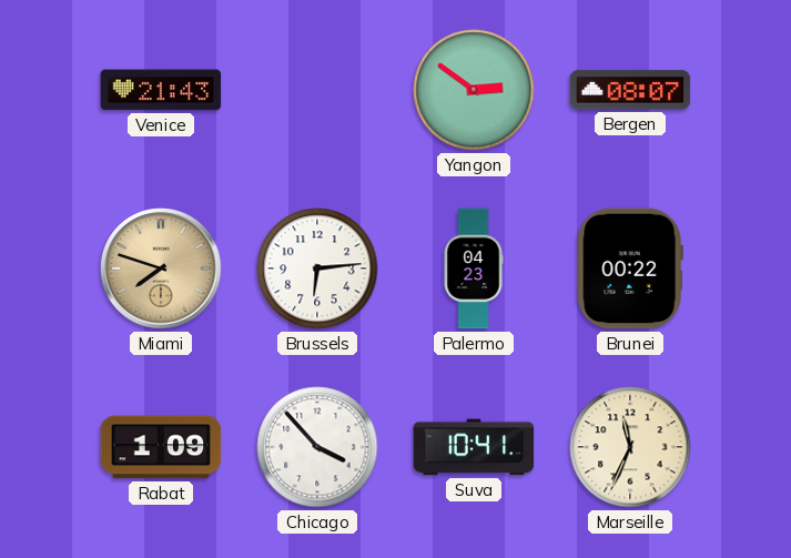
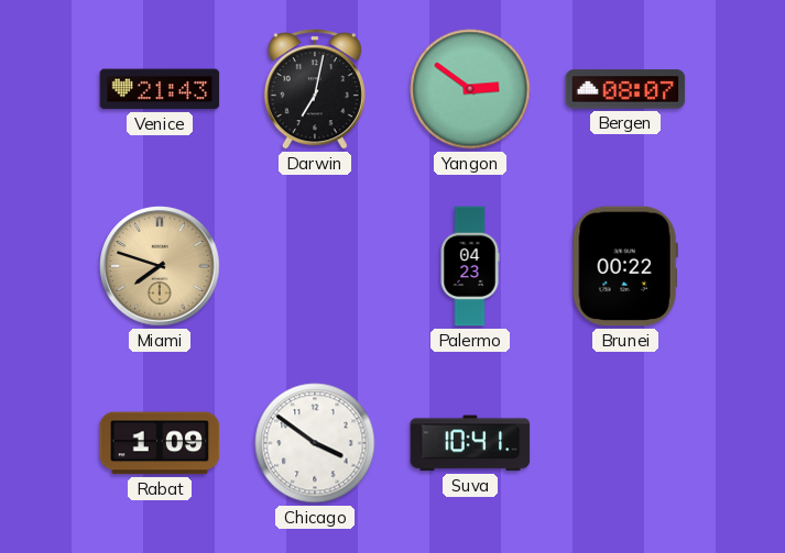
Darwin: none -> 7:02
Brussels: 6:14 -> none
Chicago: 3:53 -> 3:51
Marseille: 11:34 -> none
